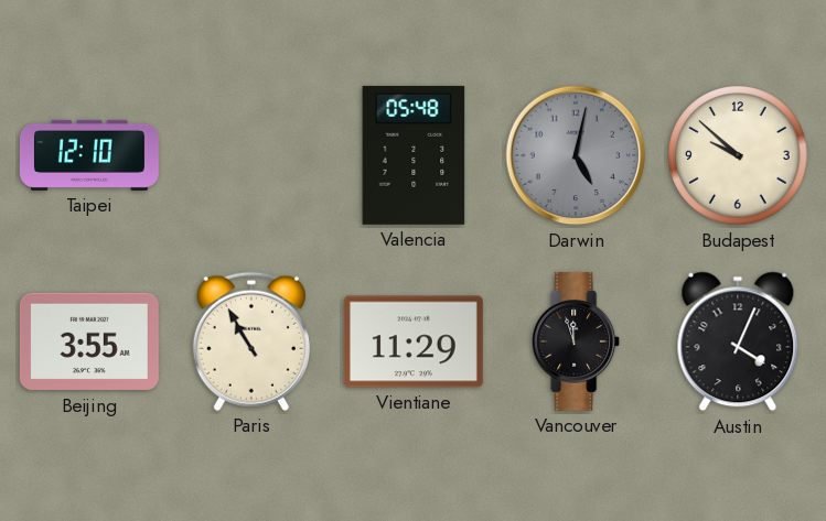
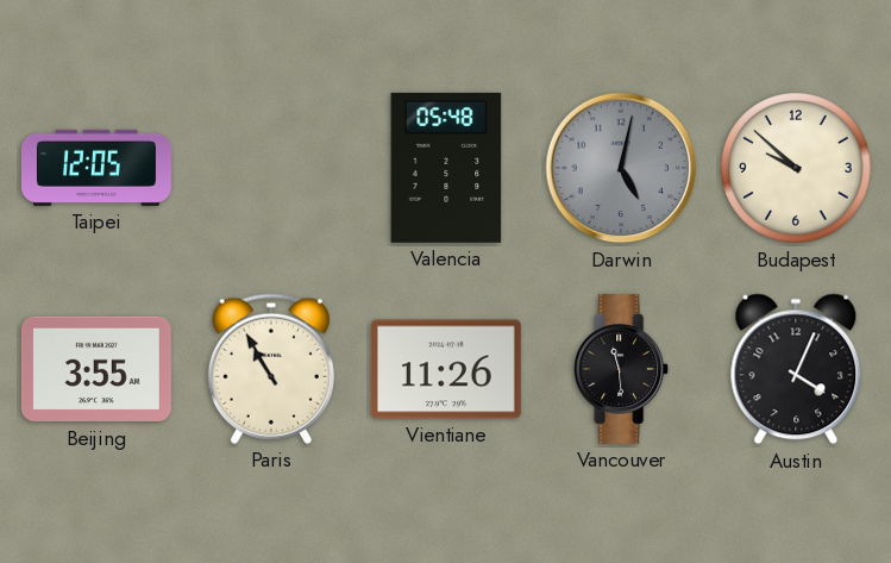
Taipei: 12:10 -> 12:05
Vientiane: 11:29 -> 11:26
Vancouver: 11:57 -> 11:29
